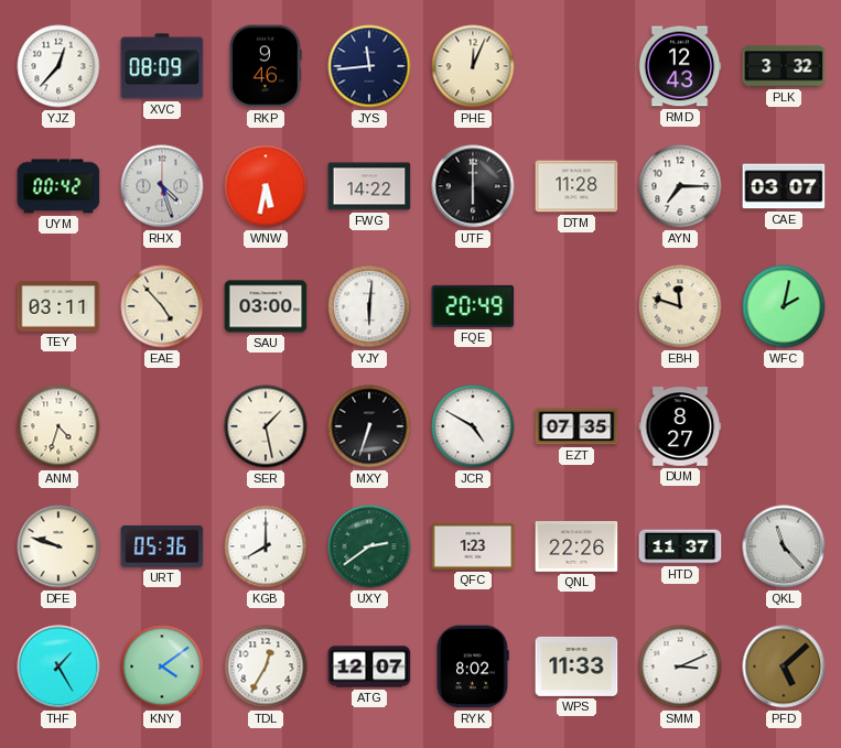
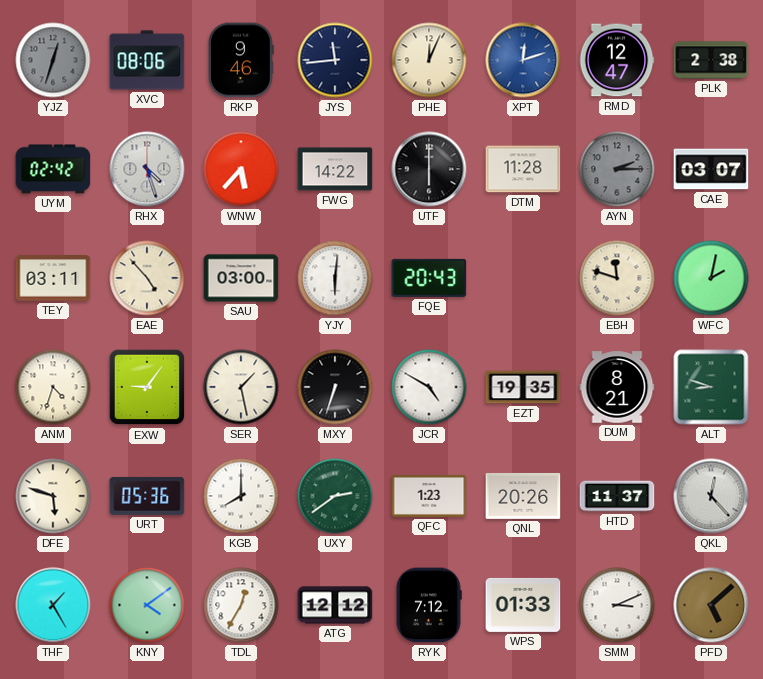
YJZ: 12:37 -> 12:33
YJZ dial: white -> grey
XVC: 08:09 -> 08:06
XPT: none -> 12:12
RMD: 12:43 -> 12:47
PLK: 3:32 -> 2:38
UYM: 00:42 -> 02:42
WNW: 5:32 -> 5:37
AYN: 7:15 -> 2:15
AYN dial: white -> grey
FQE: 20:49 -> 20:43
EXW: none -> 9:06
EZT: 07:35 -> 19:35
DUM: 8:27 -> 8:21
ALT: none -> 8:48
DFE: 9:48 -> 5:48
QNL: 22:26 -> 20:26
QKL: 11:23 -> 12:23
ATG: 12:07 -> 12:12
RYK: 8:02 -> 7:12
WPS: 11:33 -> 01:33
